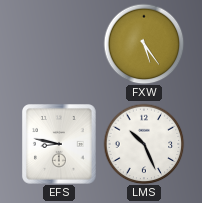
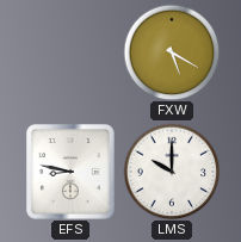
FXW: 5:24 -> 5:20
LMS: 10:26 -> 10:00
